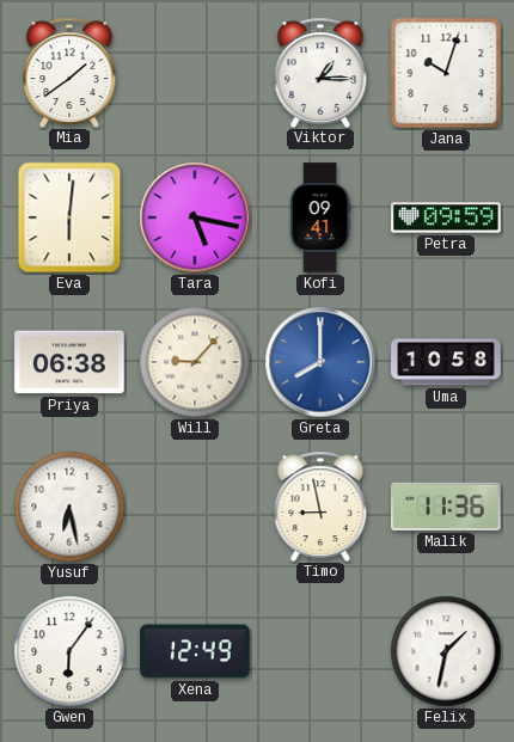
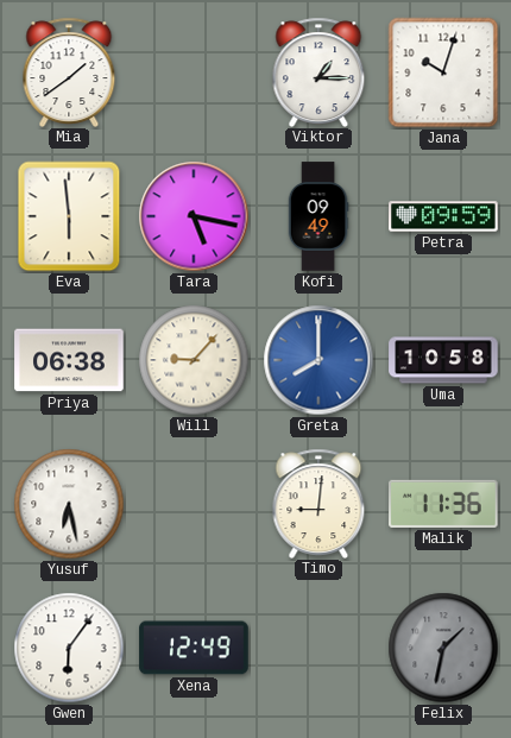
Eva: 6:01 -> 5:59
Kofi: 09:41 -> 09:49
Timo: 8:58 -> 9:01
Felix dial: white -> grey
